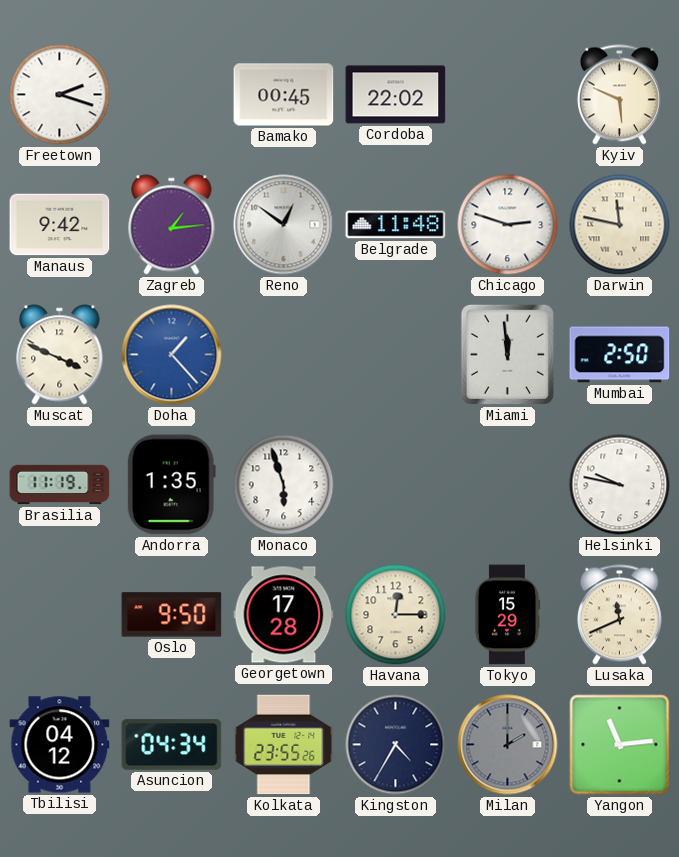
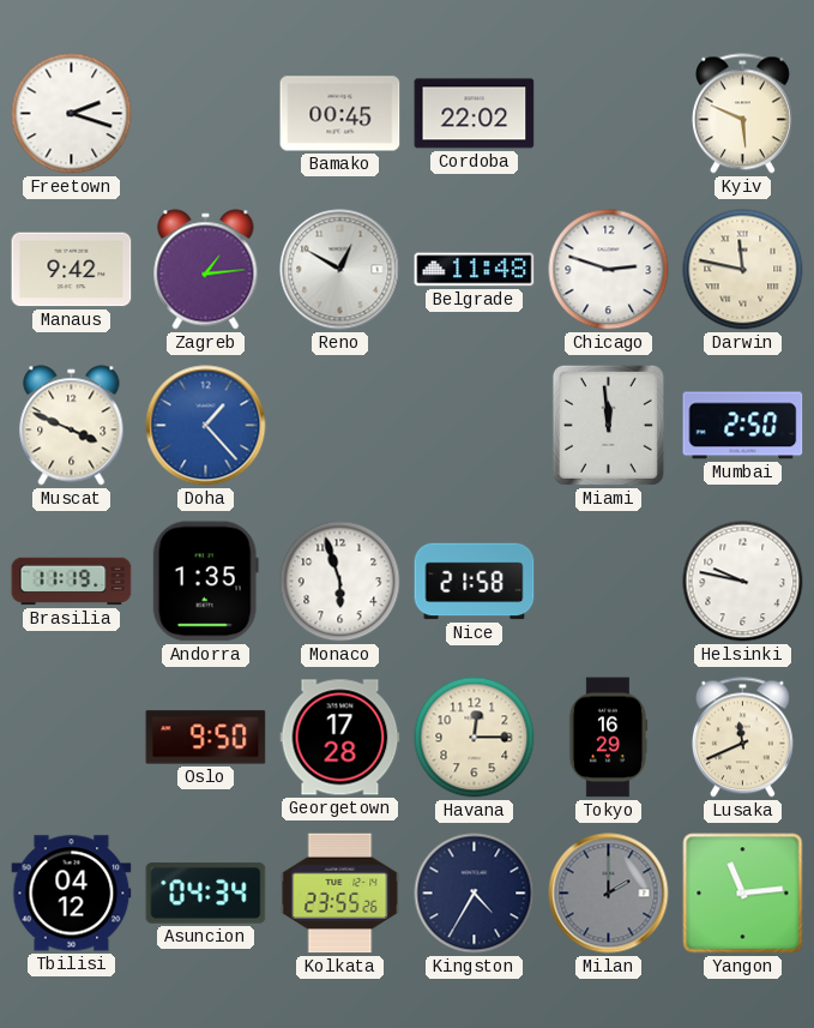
Reno: 12:51 -> 12:50
Nice: none -> 21:58
Tokyo: 15:29 -> 16:29
